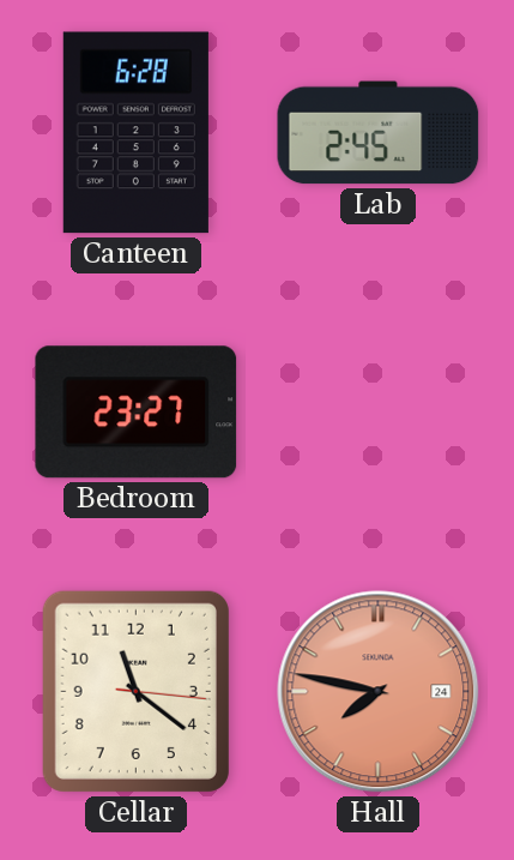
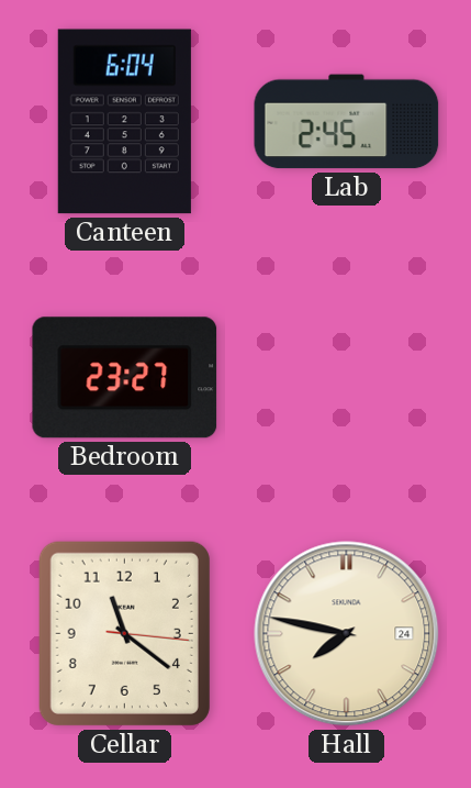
Canteen: 6:28 -> 6:04
Hall dial: salmon -> cream
